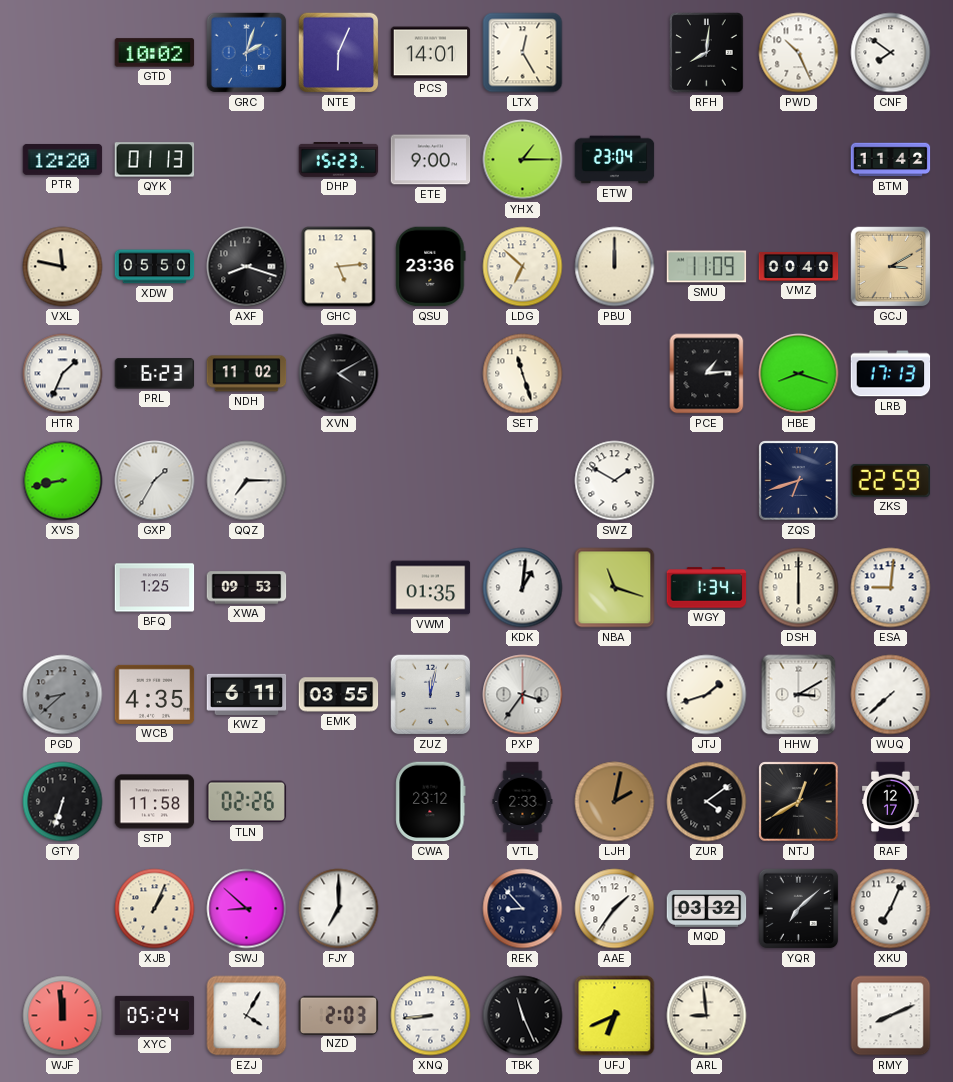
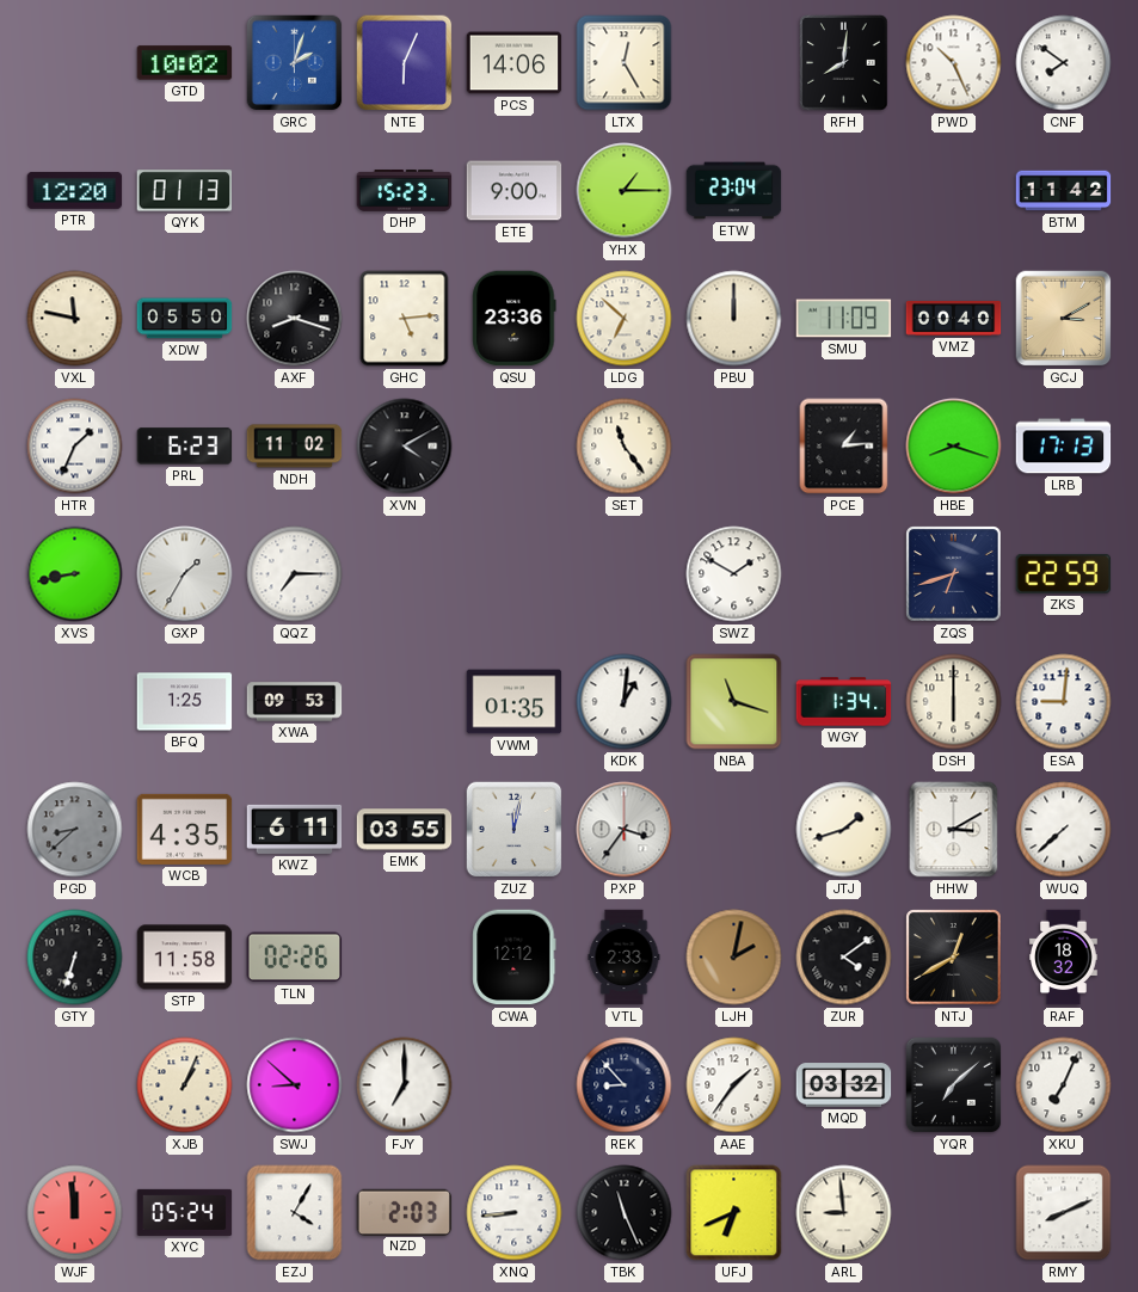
PCS: 14:01 -> 14:06
SET: 11:27 -> 11:24
CWA: 23:12 -> 12:12
RAF: 12:17 -> 18:32
